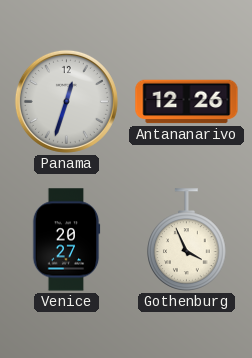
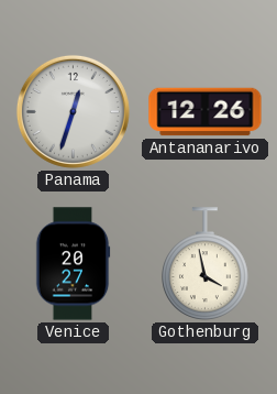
Gothenburg: 3:56 -> 3:58
